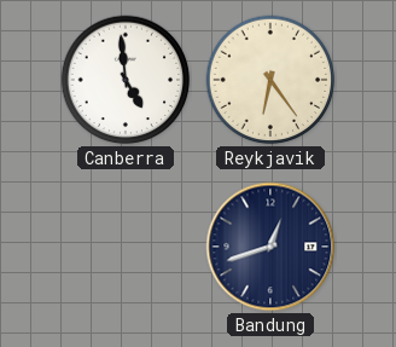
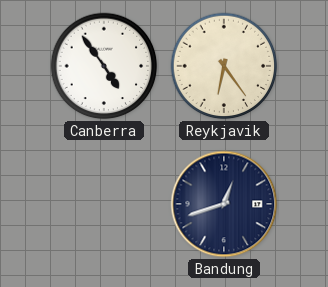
Canberra: 4:59 -> 4:54
